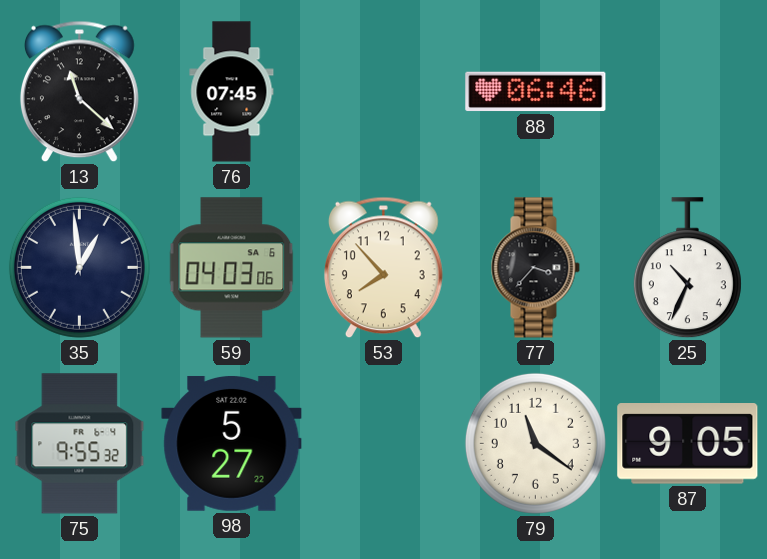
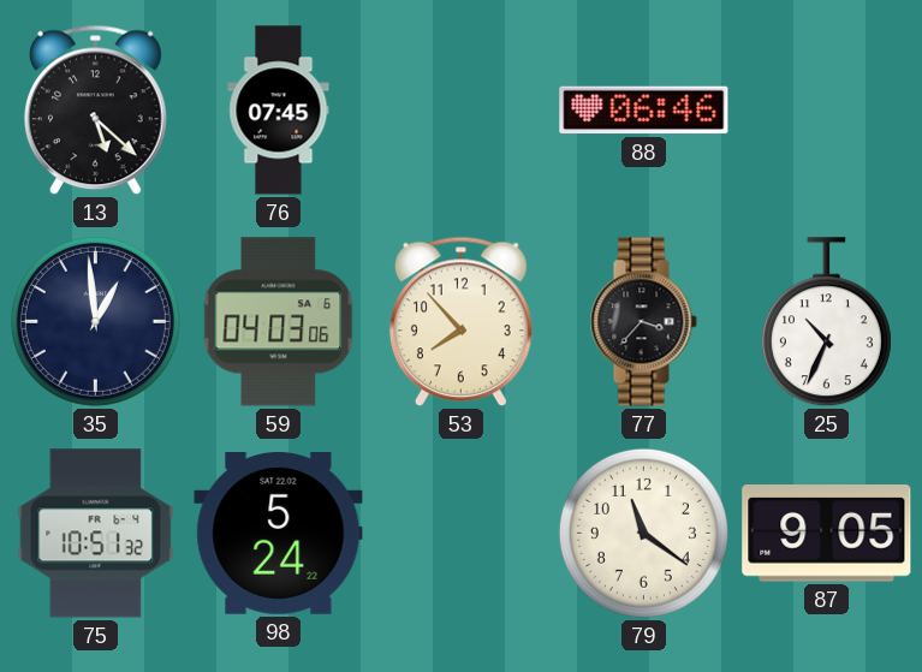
13: 11:22 -> 5:22
75: 9:55 -> 10:51
98: 5:27 -> 5:24
